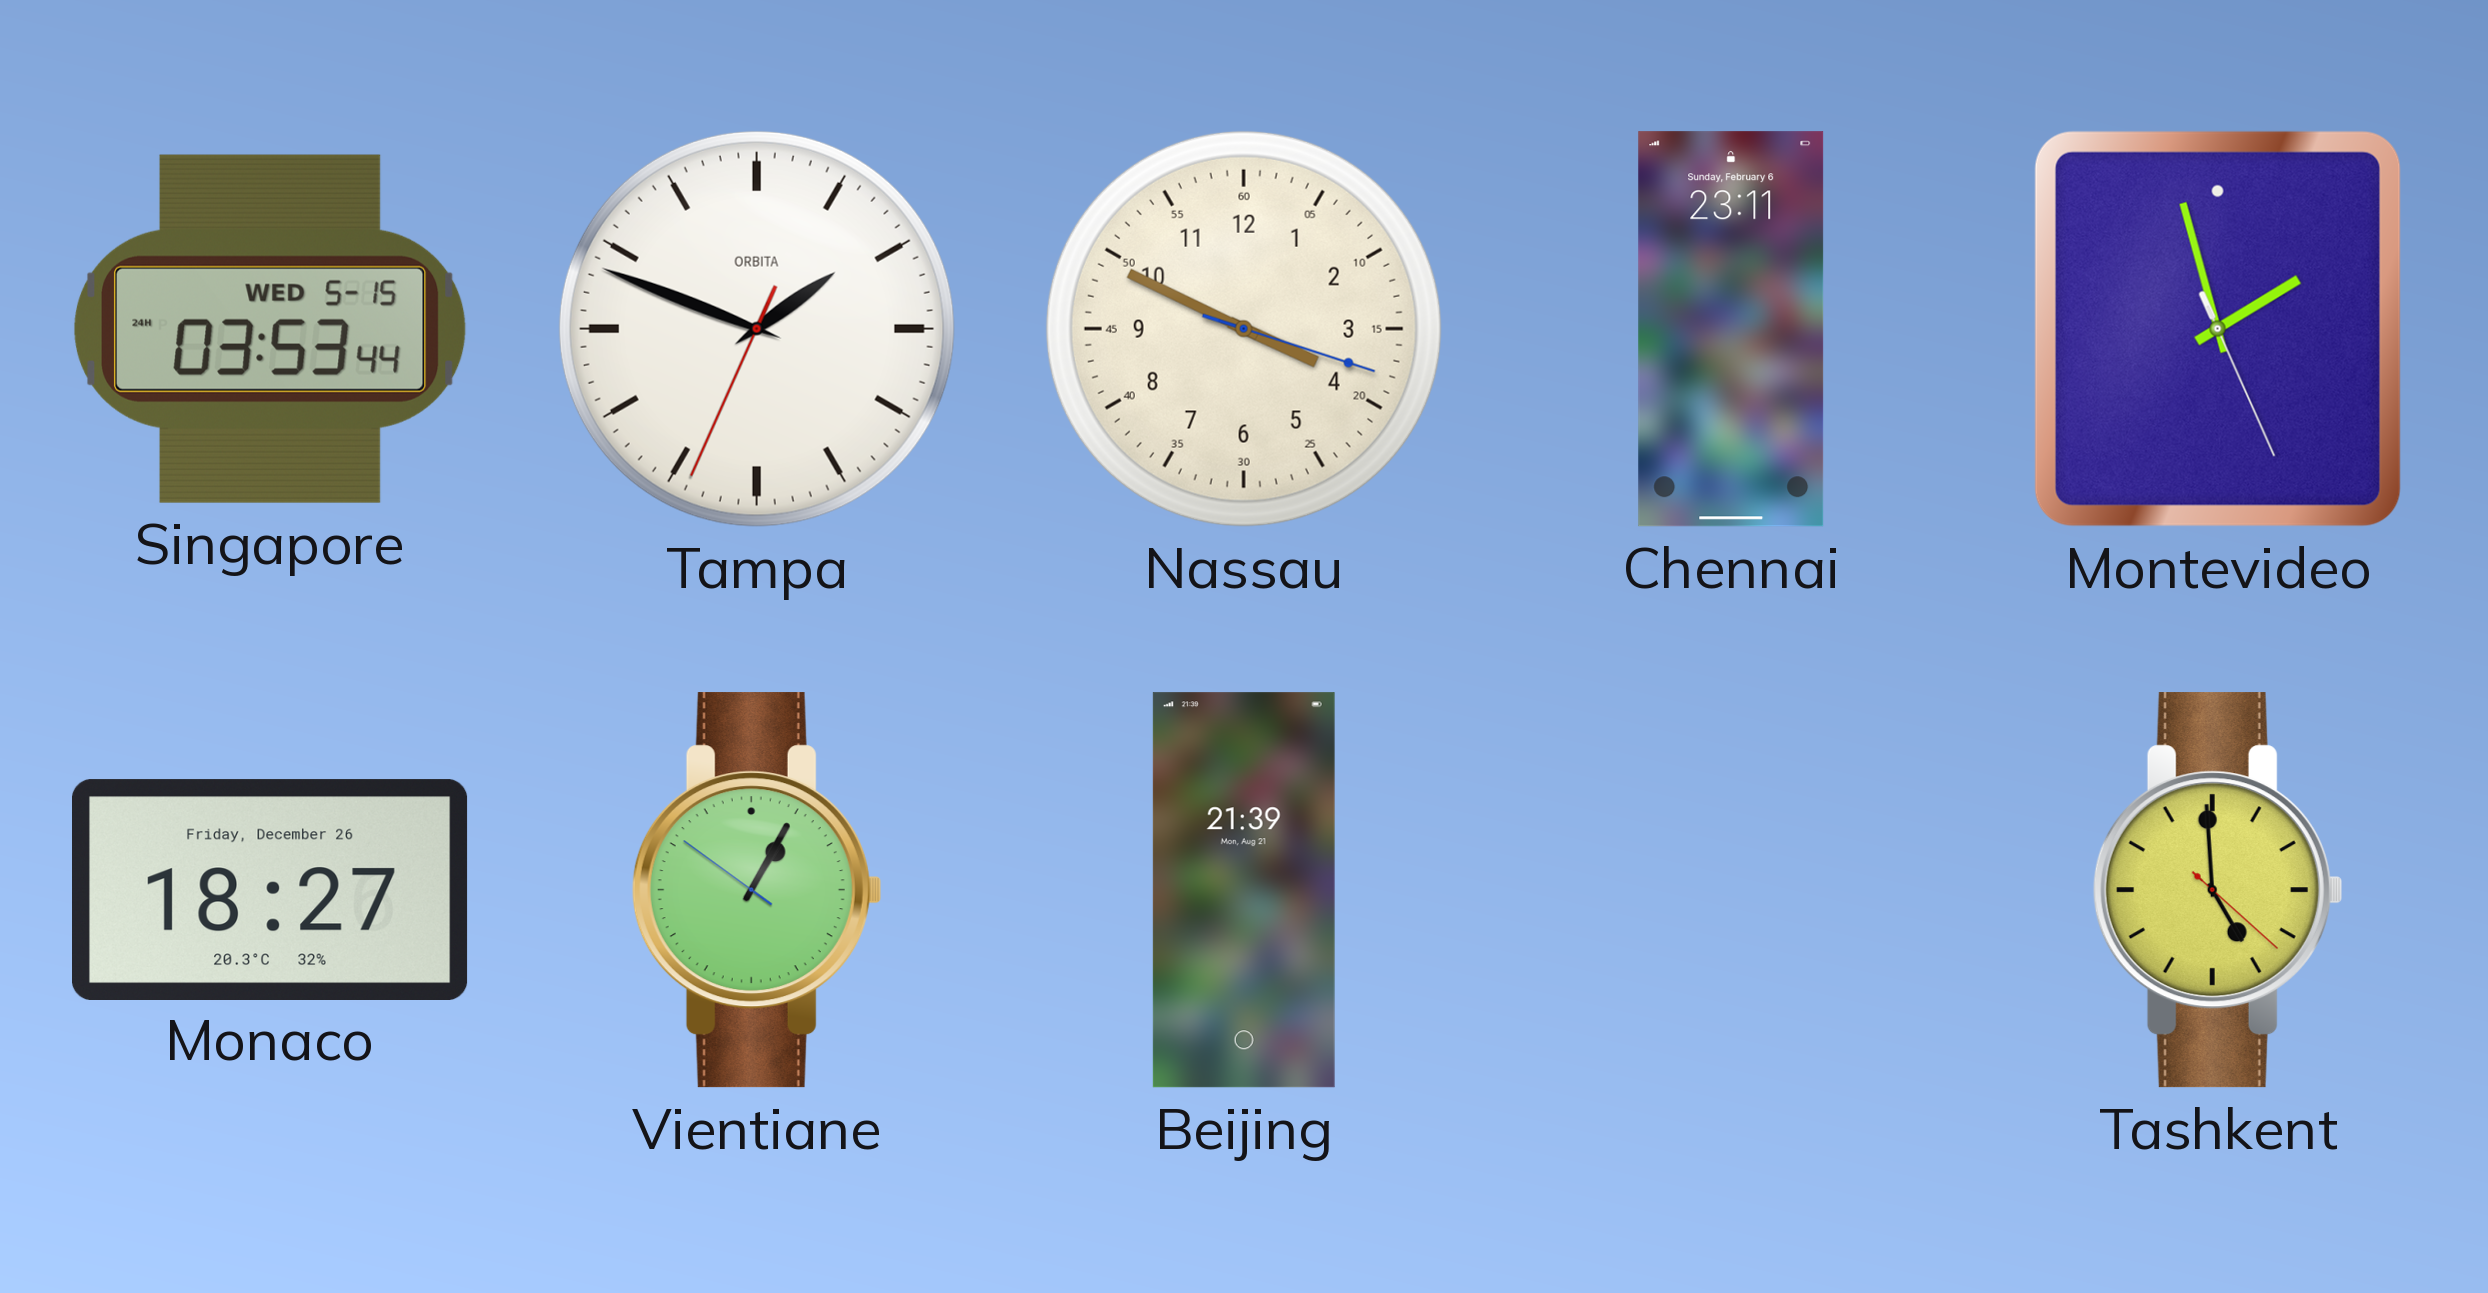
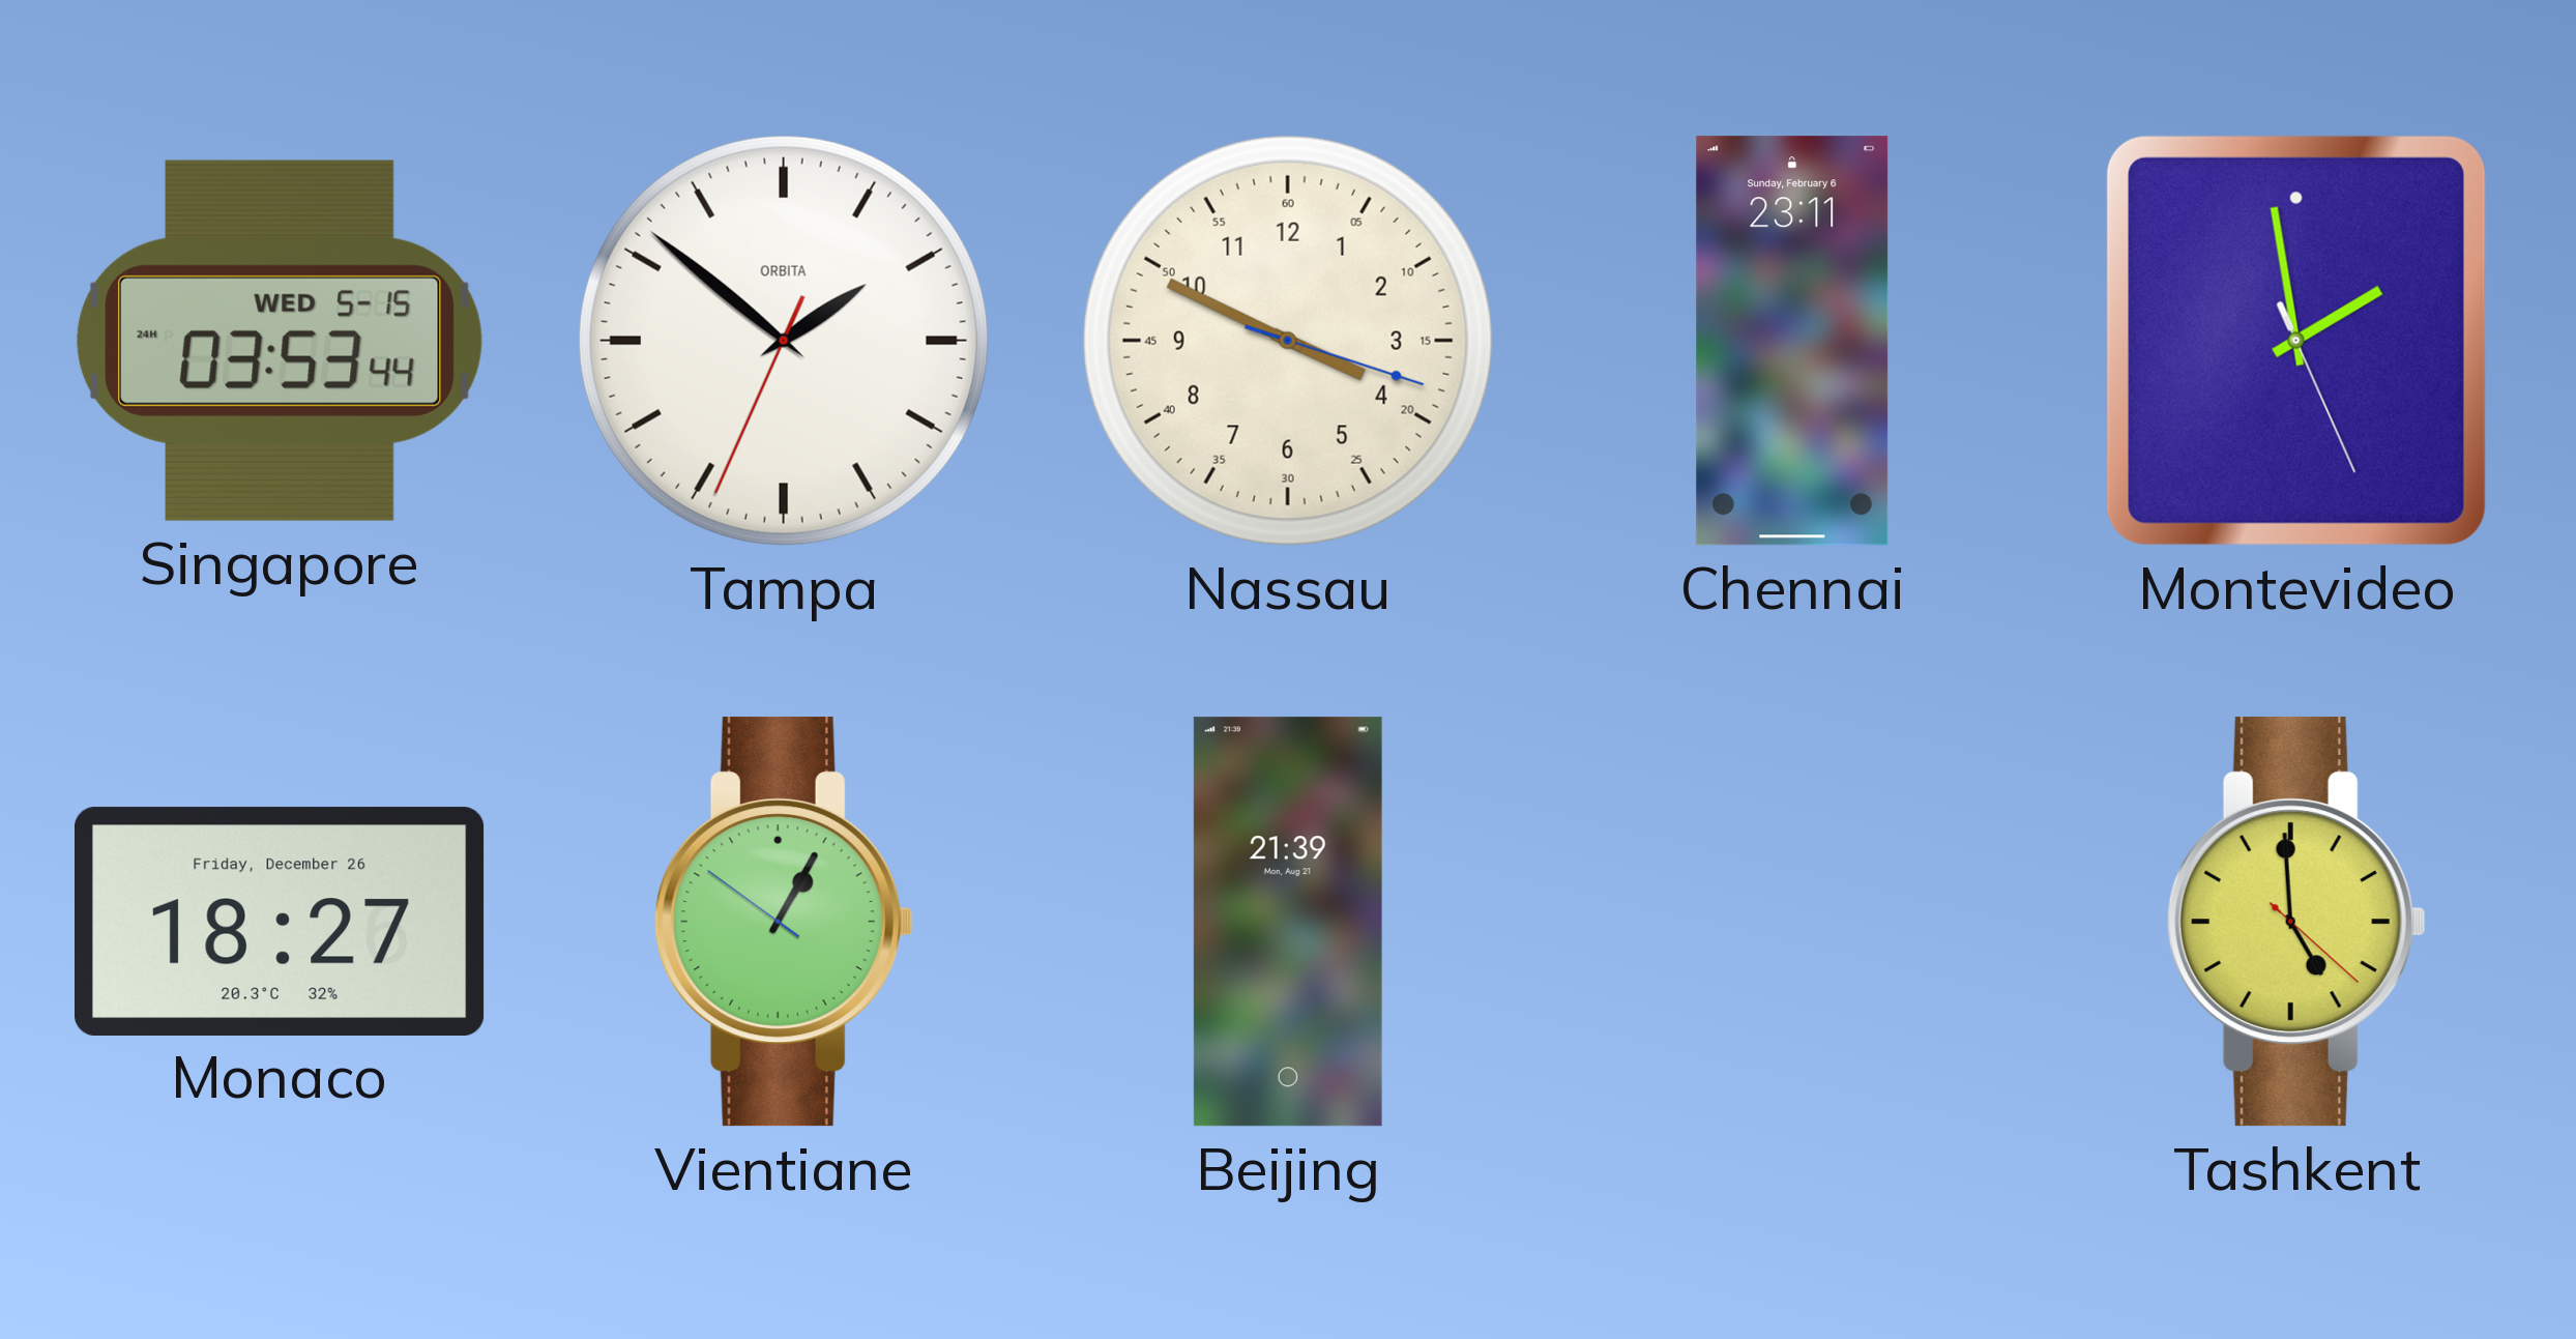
Tampa: 1:48 -> 1:51
Montevideo: 1:57 -> 1:58
